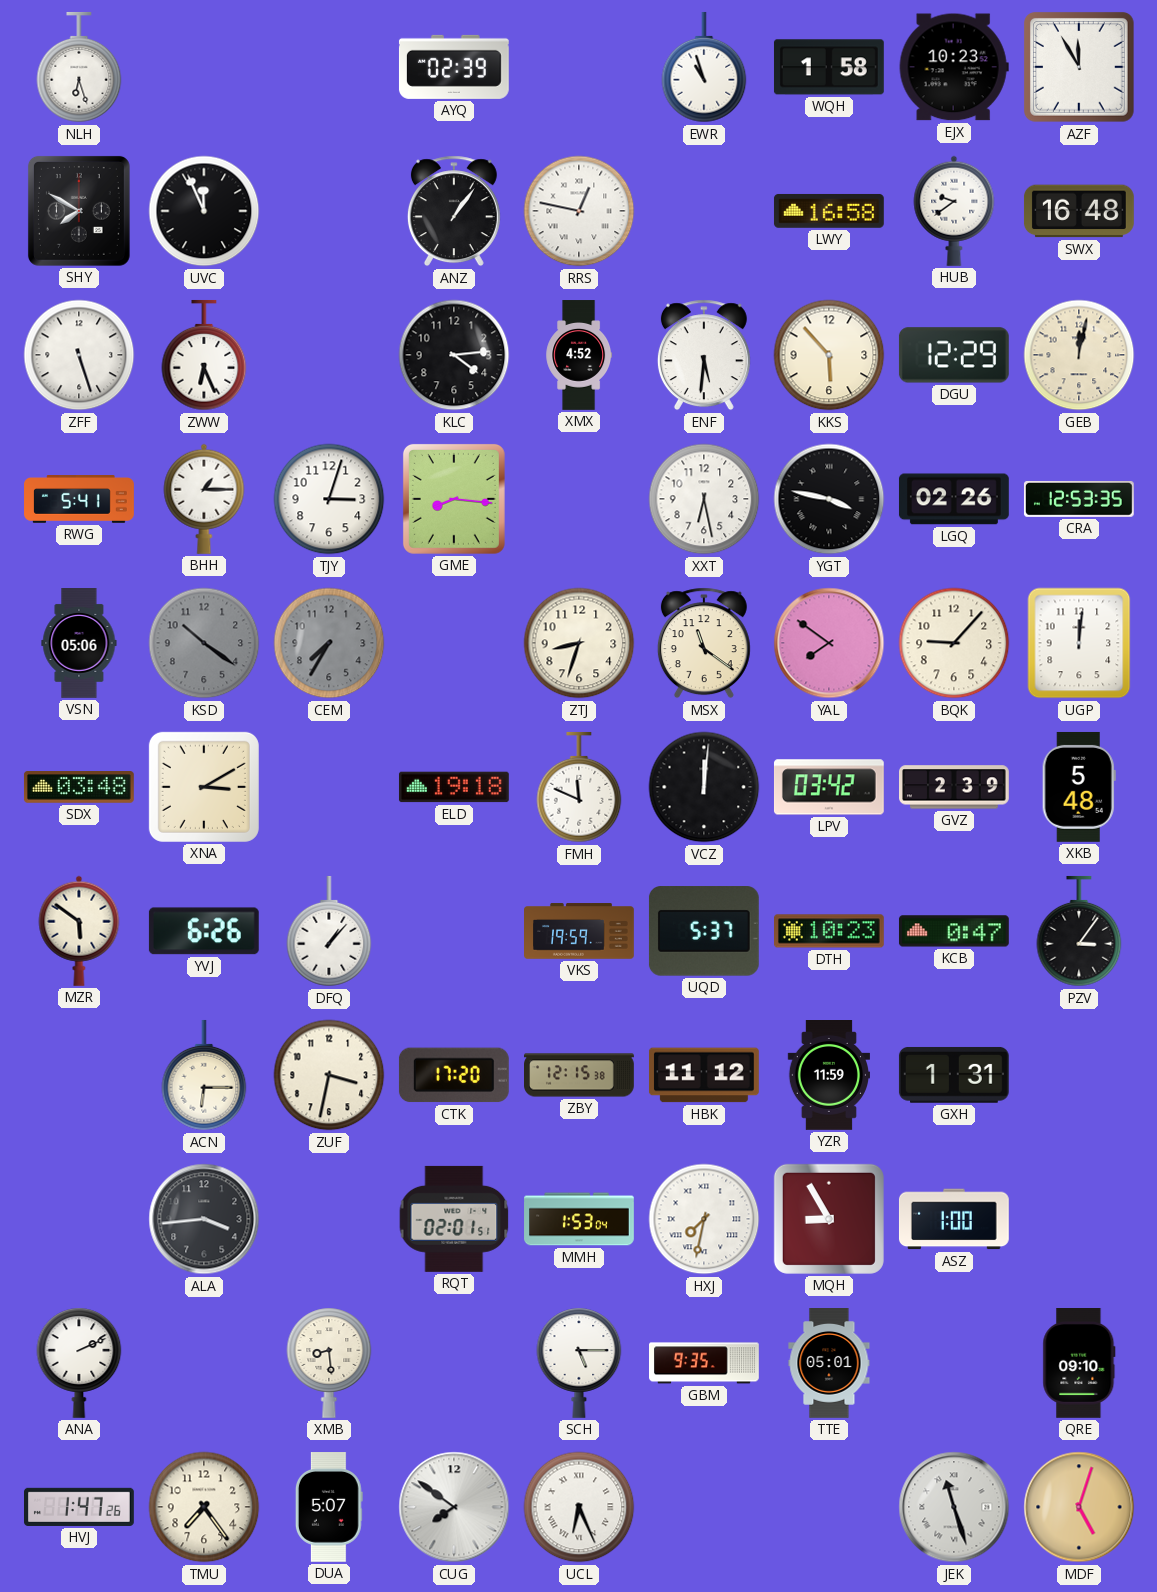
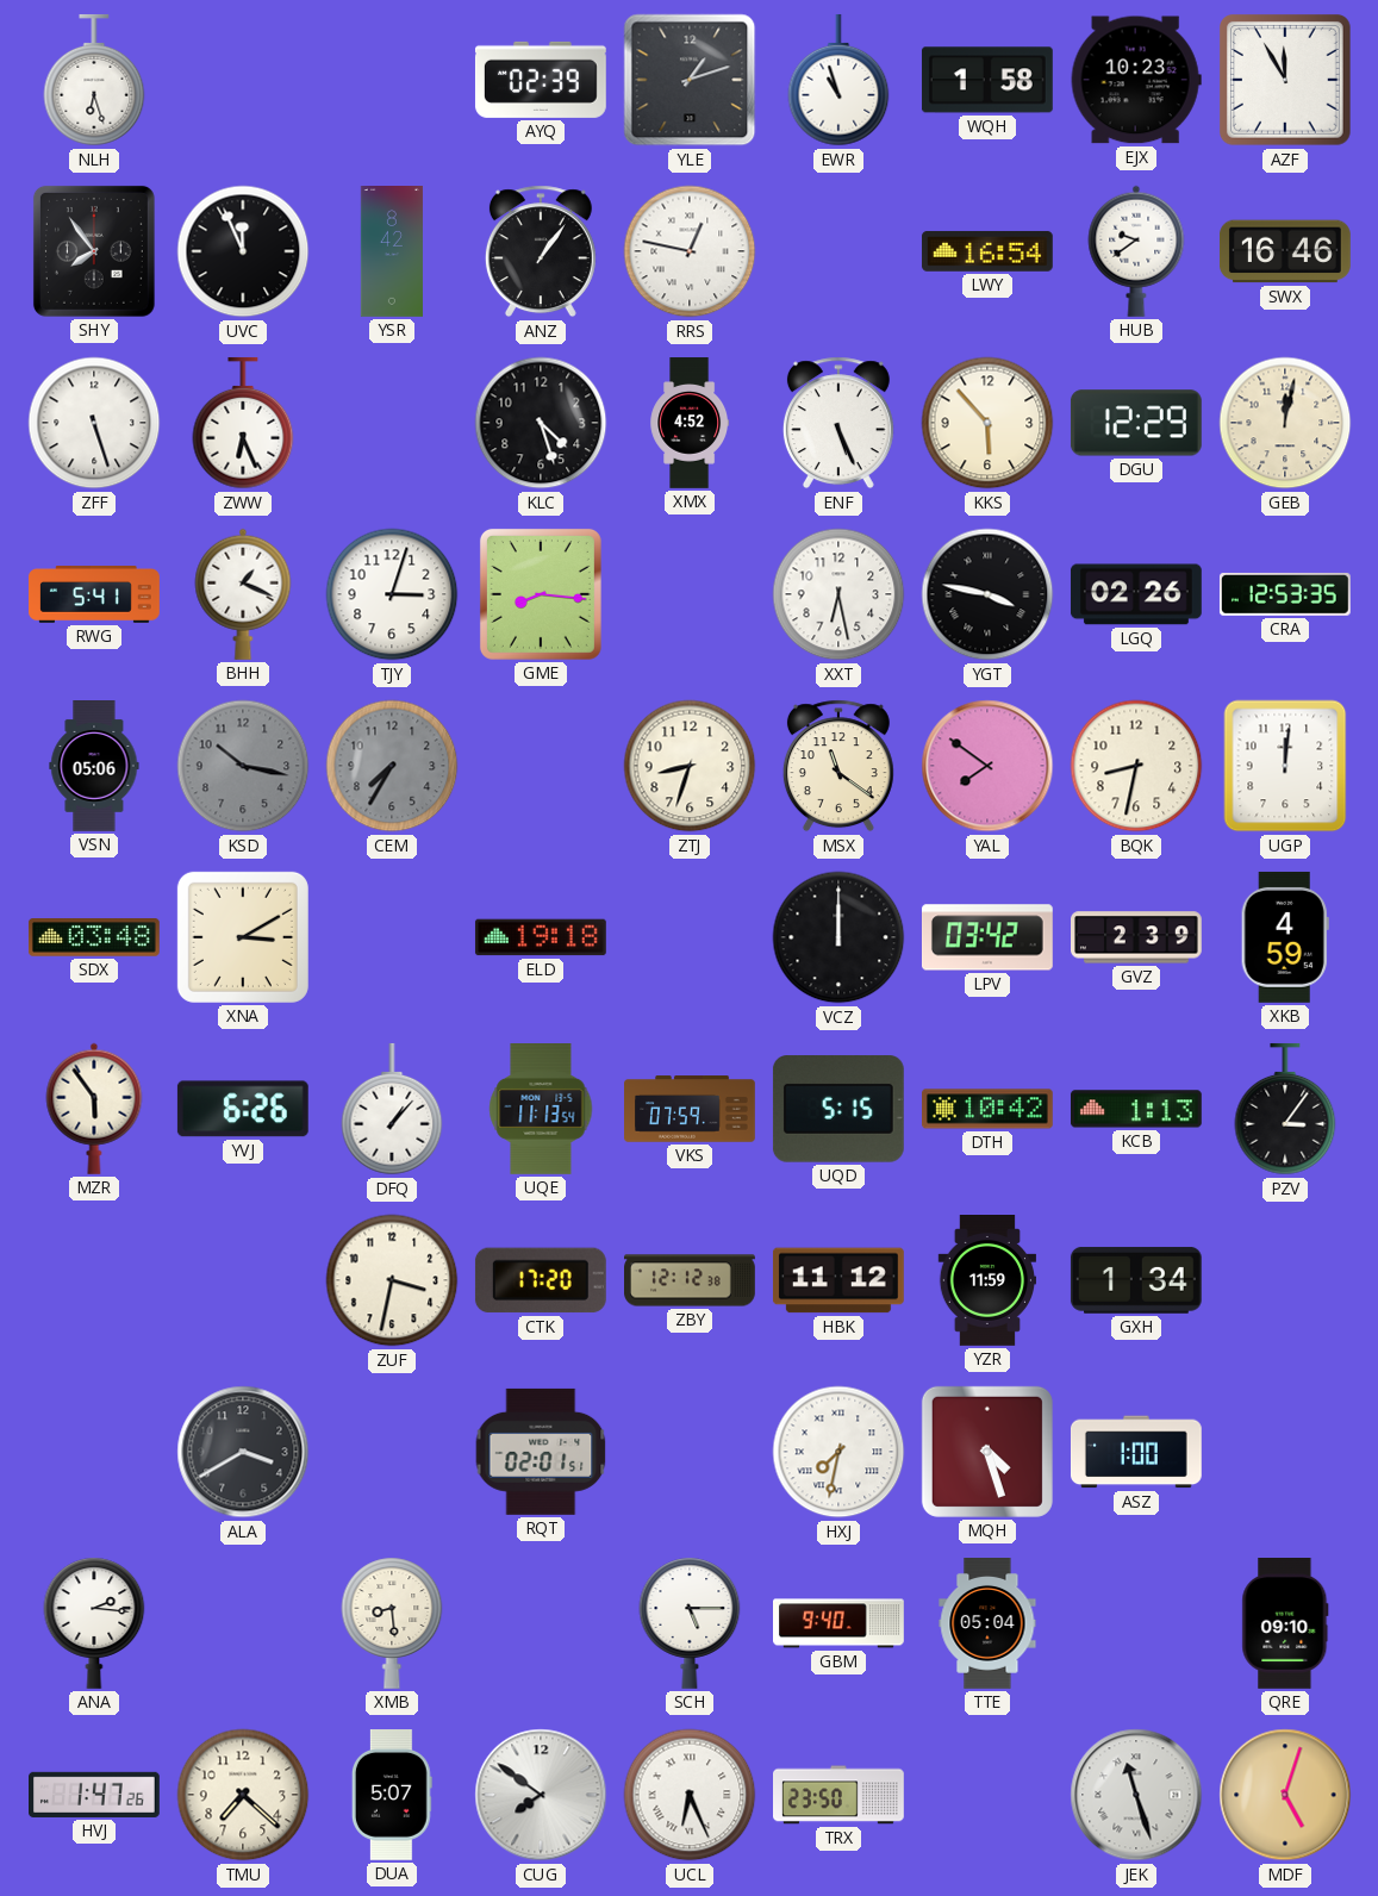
YLE: none -> 1:12
SHY: 7:50 -> 7:54
YSR: none -> 8:42
LWY: 16:58 -> 16:54
SWX: 16:48 -> 16:46
KLC: 4:14 -> 4:27
ENF: 5:31 -> 5:26
BHH: 1:15 -> 1:19
KSD: 10:21 -> 10:17
BQK: 9:07 -> 8:32
FMH: 11:49 -> none
VCZ: 12:01 -> 12:00
XKB: 5:48 -> 4:59
MZR: 5:51 -> 5:54
UQE: none -> 11:13
VKS: 19:59 -> 07:59
UQD: 5:37 -> 5:15
DTH: 10:23 -> 10:42
KCB: 0:47 -> 1:13
ACN: 6:15 -> none
ZBY: 12:15 -> 12:12
GXH: 1:31 -> 1:34
ALA: 3:44 -> 3:40
MMH: 1:53 -> none
MQH: 8:55 -> 4:27
ANA: 2:11 -> 2:16
GBM: 9:35 -> 9:40
TTE: 05:01 -> 05:04
TMU: 7:24 -> 7:22
TRX: none -> 23:50
